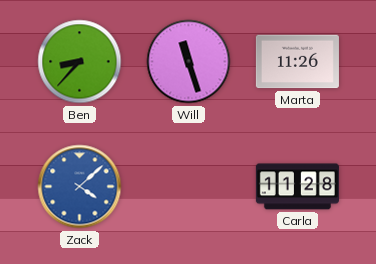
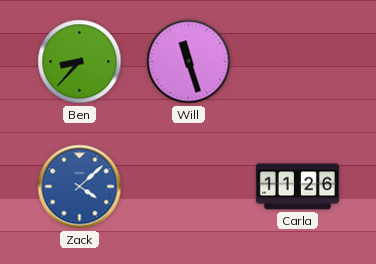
Marta: 11:26 -> none
Carla: 11:28 -> 11:26
